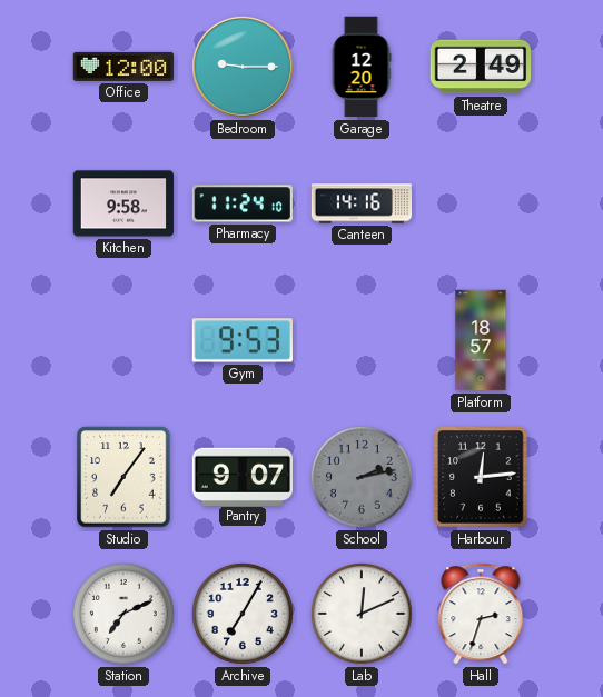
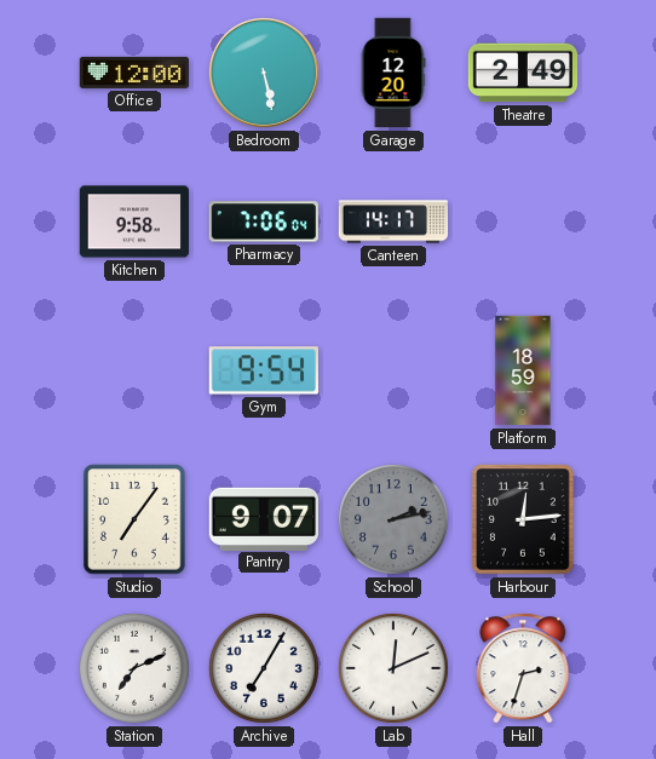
Bedroom: 9:15 -> 5:28
Pharmacy: 11:24 -> 7:06
Canteen: 14:16 -> 14:17
Gym: 9:53 -> 9:54
Platform: 18:57 -> 18:59
